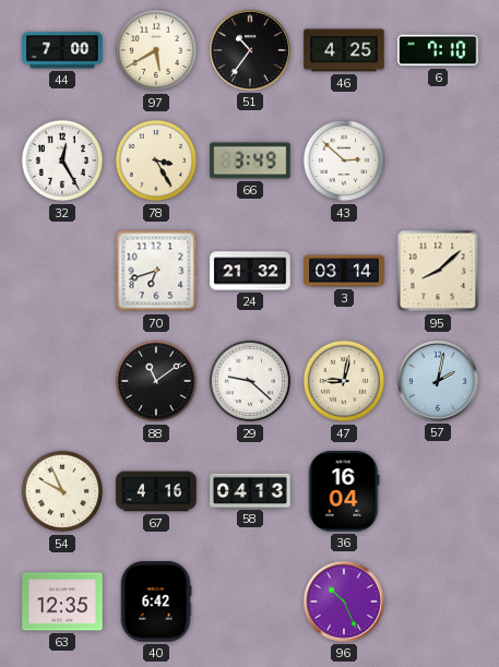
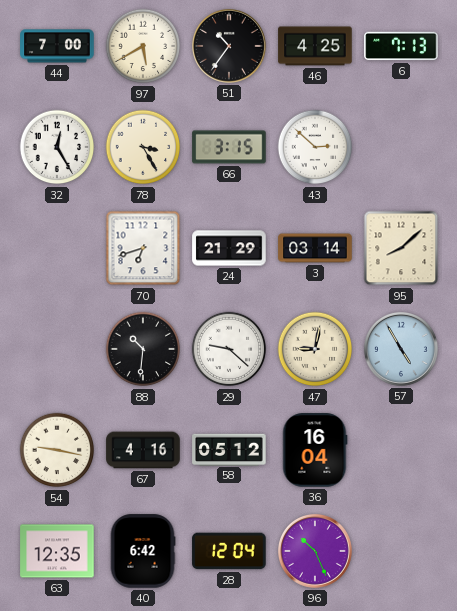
6: 7:10 -> 7:13
66: 3:49 -> 3:15
24: 21:32 -> 21:29
88: 11:09 -> 10:31
57: 2:02 -> 4:55
54: 9:56 -> 9:17
58: 04:13 -> 05:12
28: none -> 12:04
